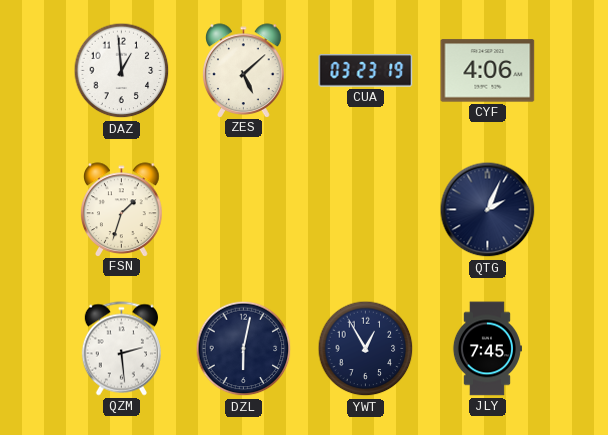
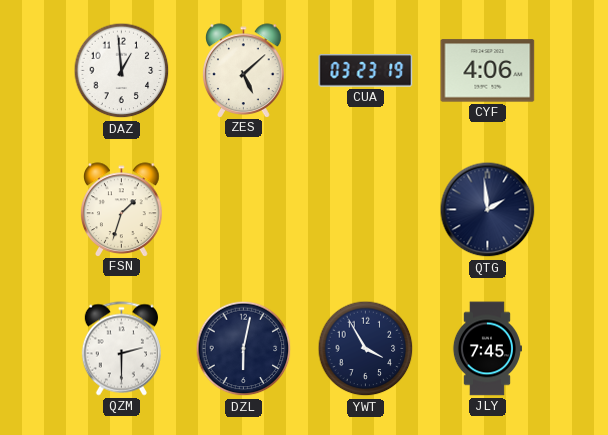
QTG: 2:04 -> 1:59
QZM: 2:29 -> 2:30
YWT: 12:55 -> 3:55
